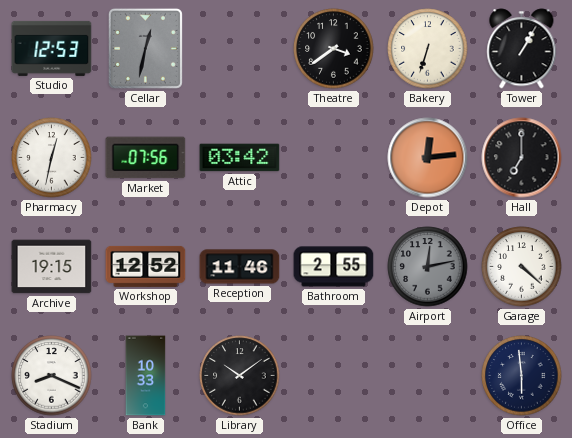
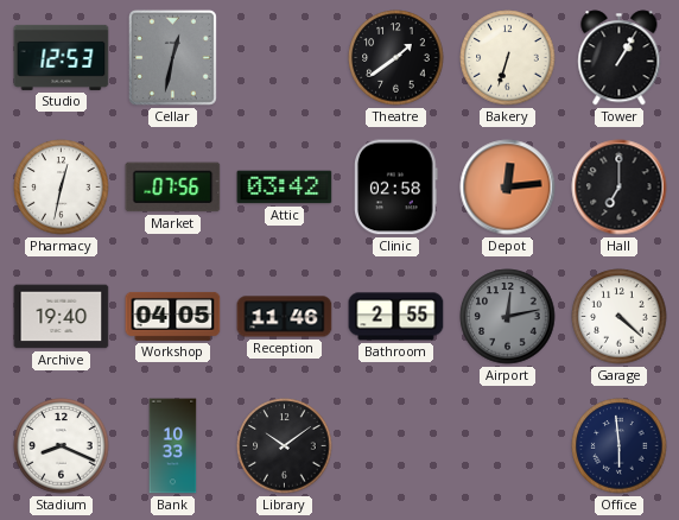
Theatre: 3:39 -> 1:39
Clinic: none -> 02:58
Archive: 19:15 -> 19:40
Workshop: 12:52 -> 04:05
